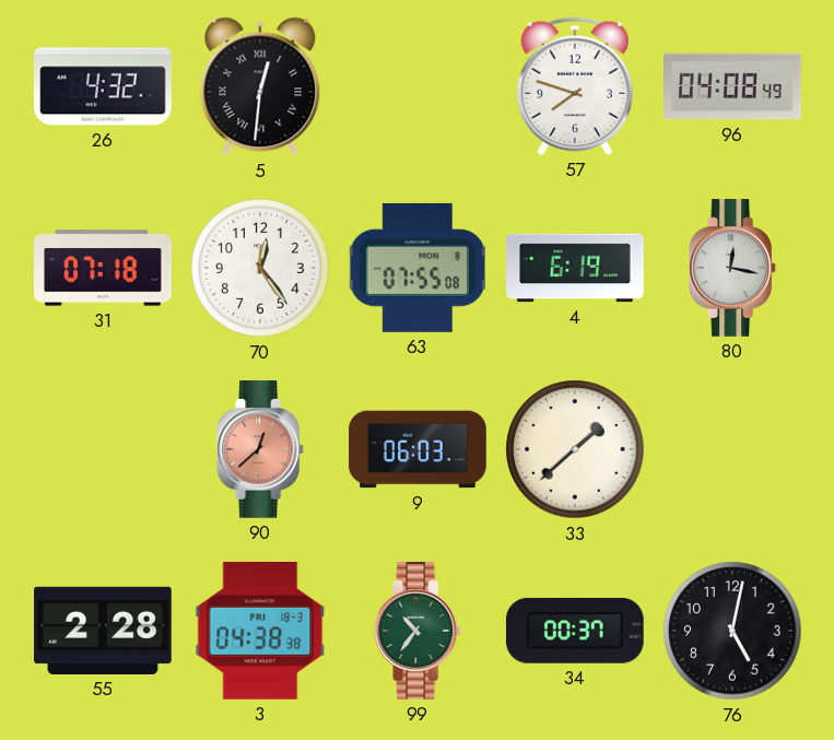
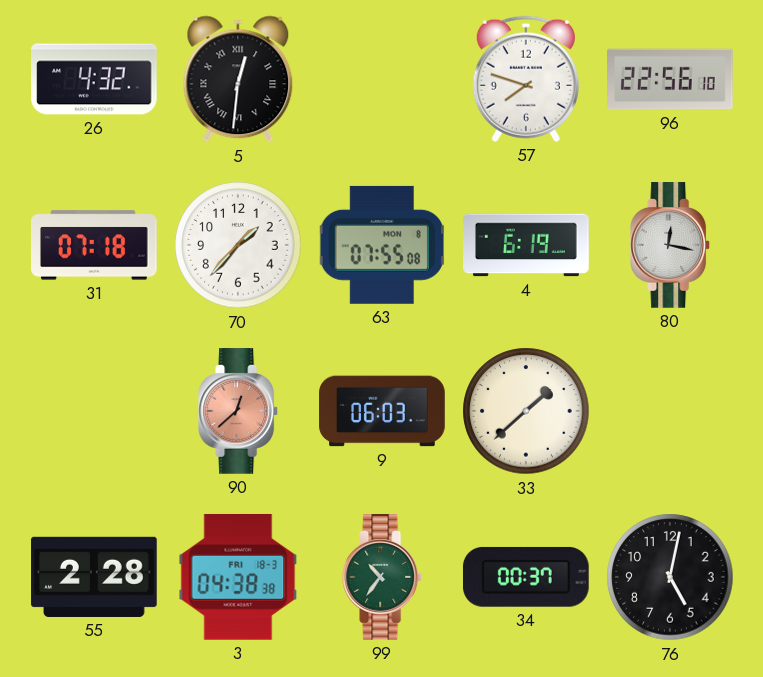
96: 04:08 -> 22:56
70: 12:24 -> 1:37
